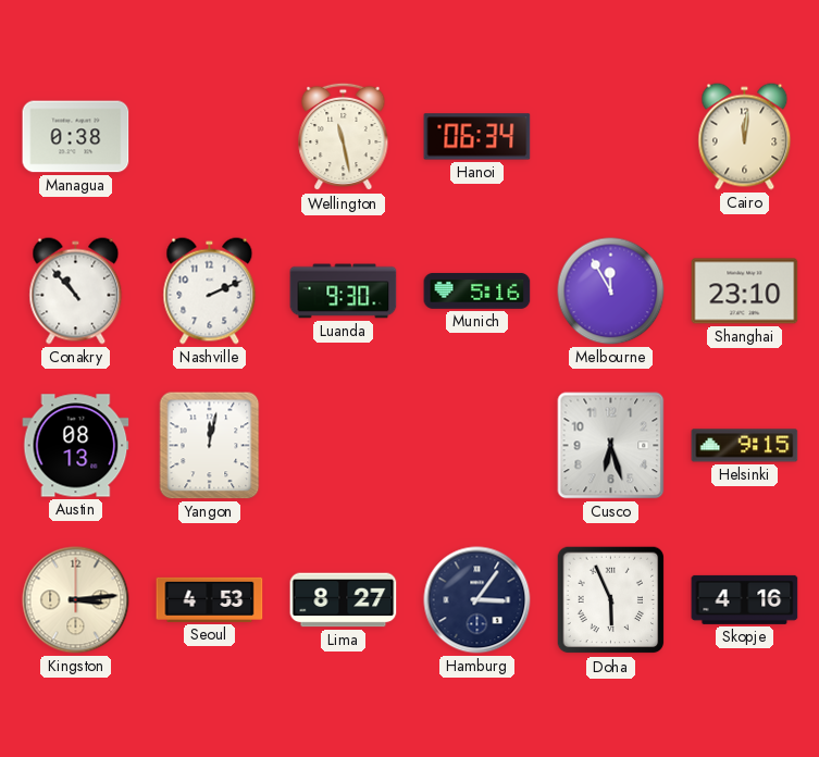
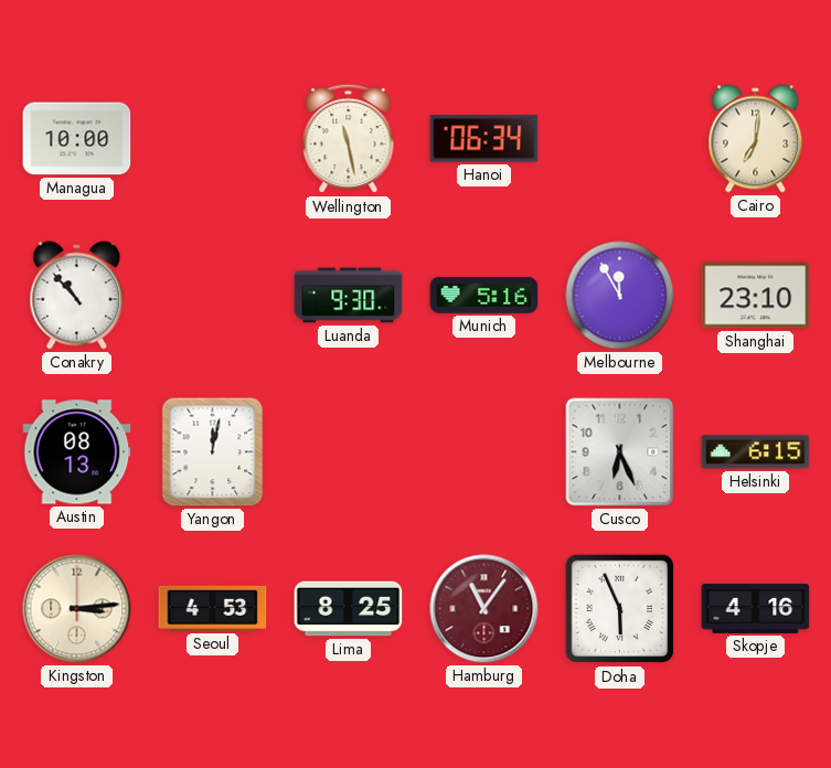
Managua: 0:38 -> 10:00
Cairo: 12:01 -> 7:01
Nashville: 2:11 -> none
Cusco: 6:27 -> 6:26
Helsinki: 9:15 -> 6:15
Lima: 8:27 -> 8:25
Hamburg: 3:06 -> 11:06
Hamburg dial: navy -> burgundy
